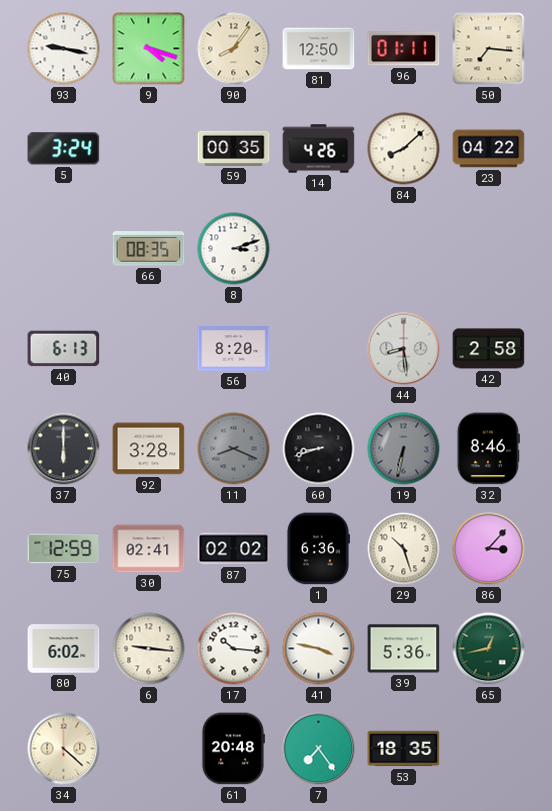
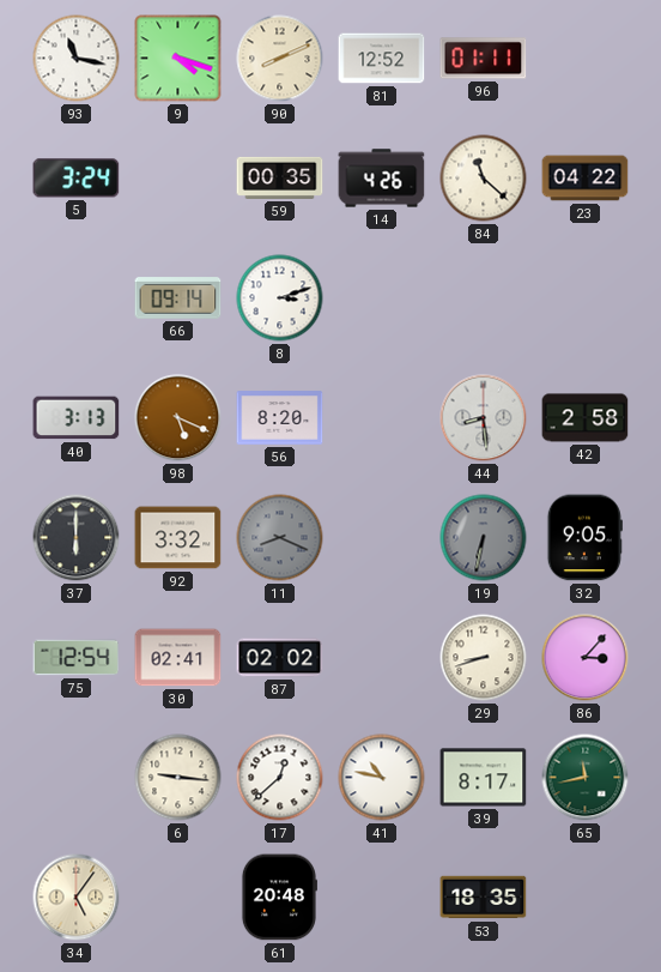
93: 9:17 -> 11:17
90: 8:06 -> 8:11
81: 12:50 -> 12:52
50: 7:16 -> none
84: 8:08 -> 11:22
66: 08:35 -> 09:14
40: 6:13 -> 3:13
98: none -> 5:19
92: 3:28 -> 3:32
60: 8:42 -> none
32: 8:46 -> 9:05
75: 12:59 -> 12:54
1: 6:36 -> none
29: 10:27 -> 8:42
80: 6:02 -> none
17: 10:16 -> 12:38
41: 3:47 -> 10:47
39: 5:36 -> 8:17
65: 12:43 -> 11:43
34: 4:22 -> 5:06
7: 7:24 -> none
